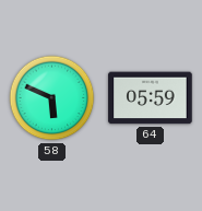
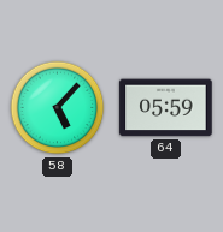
58: 5:49 -> 5:07
